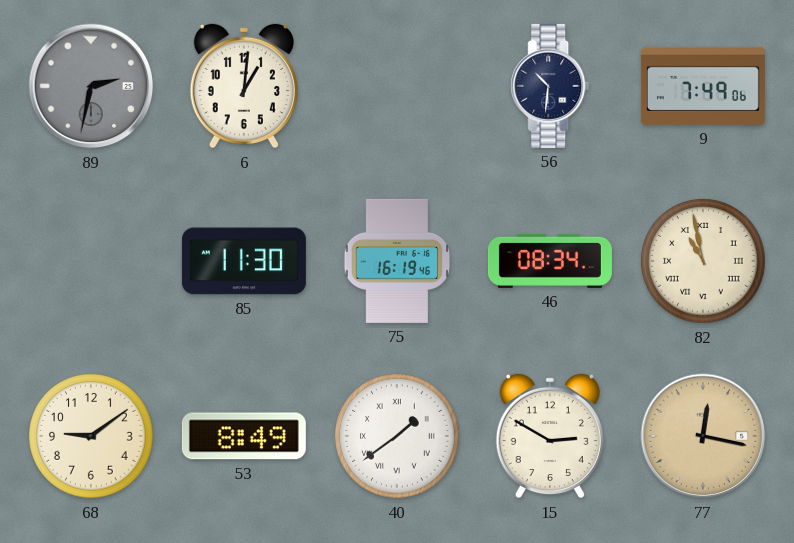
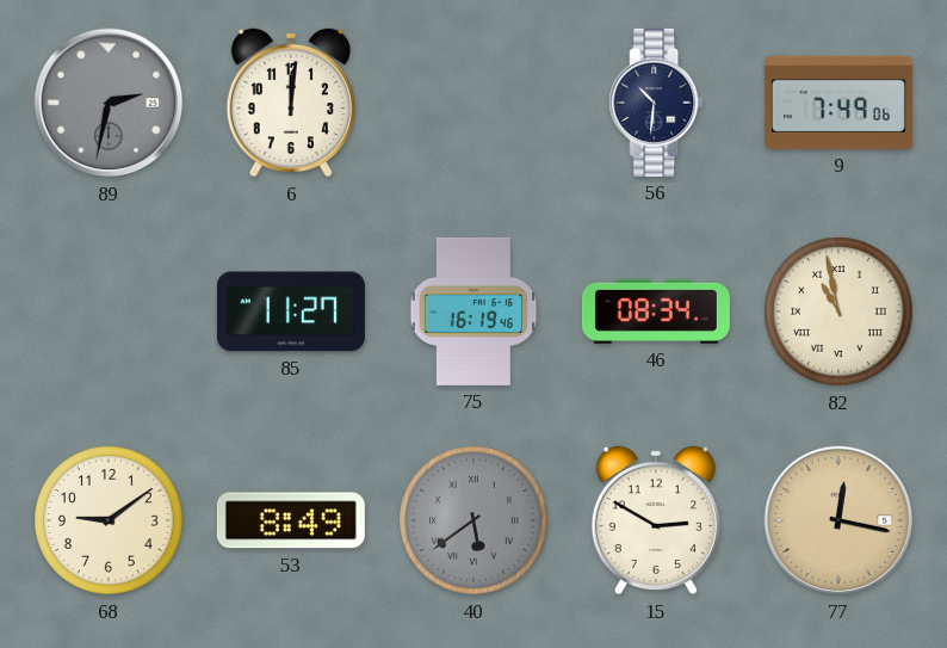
6: 1:01 -> 12:01
85: 11:30 -> 11:27
40: 1:39 -> 5:39
40 dial: white -> grey
